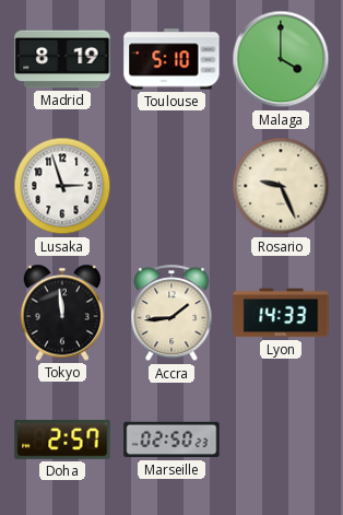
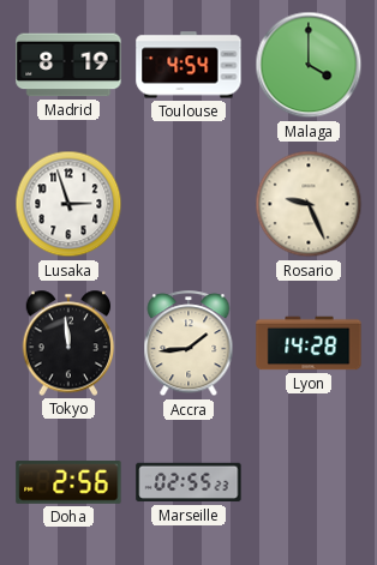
Toulouse: 5:10 -> 4:54
Lyon: 14:33 -> 14:28
Doha: 2:57 -> 2:56
Marseille: 02:50 -> 02:55
